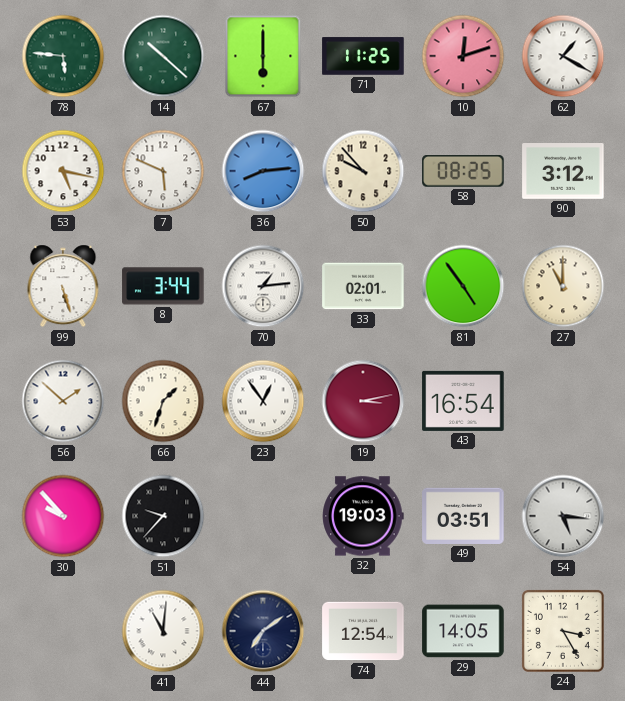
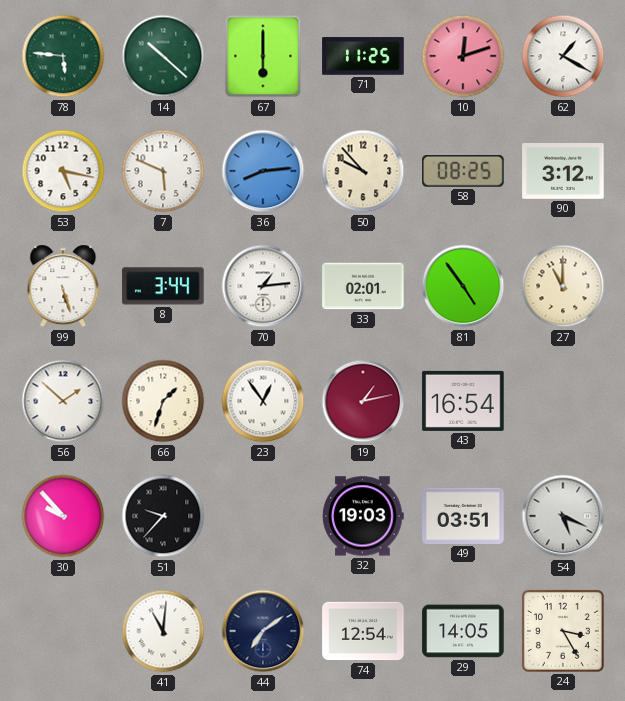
19: 3:13 -> 1:13
54: 5:16 -> 5:19
